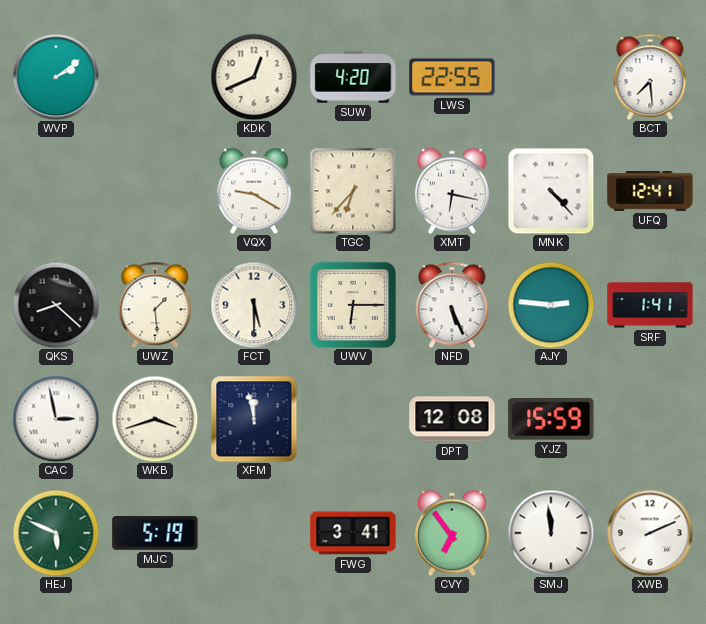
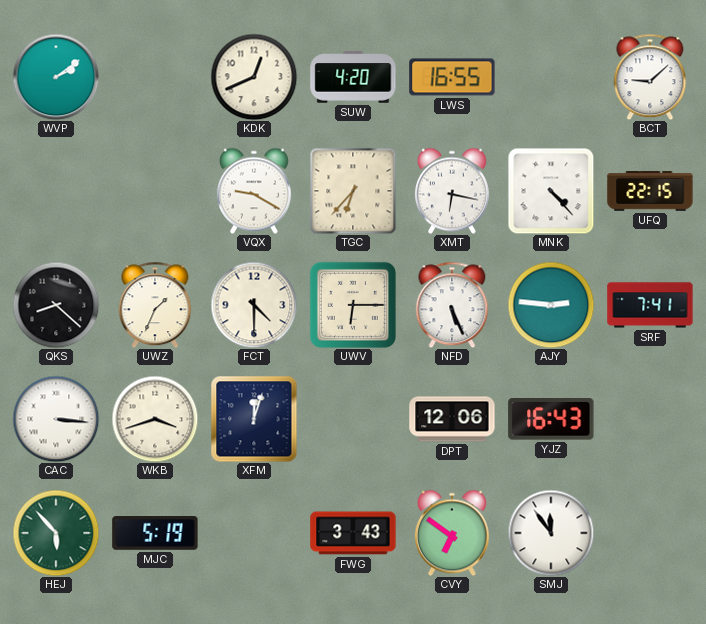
LWS: 22:55 -> 16:55
BCT: 7:29 -> 9:08
UFQ: 12:41 -> 22:15
UWZ: 1:29 -> 1:34
FCT: 5:30 -> 4:30
SRF: 1:41 -> 7:41
CAC: 2:58 -> 3:16
XFM: 11:58 -> 12:03
DPT: 12:08 -> 12:06
YJZ: 15:59 -> 16:43
HEJ: 5:49 -> 5:53
FWG: 3:41 -> 3:43
CVY: 6:54 -> 6:51
SMJ: 11:59 -> 11:54
XWB: 2:11 -> none
